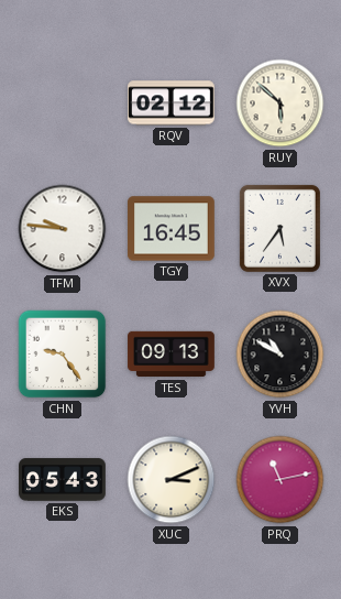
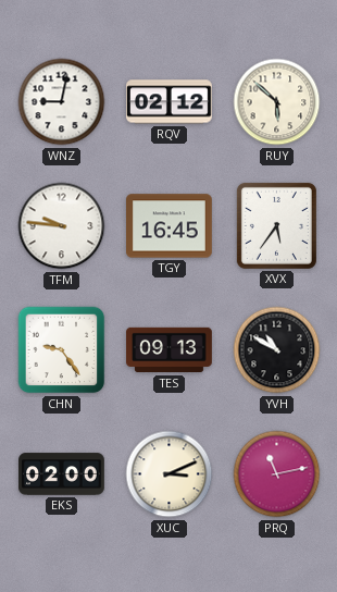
WNZ: none -> 9:02
EKS: 05:43 -> 02:00
